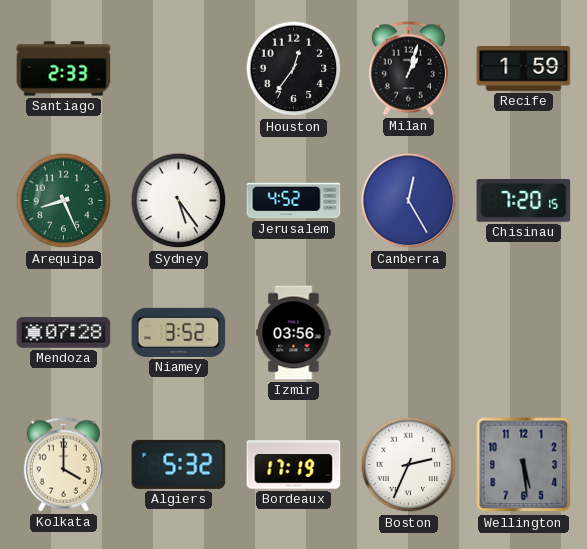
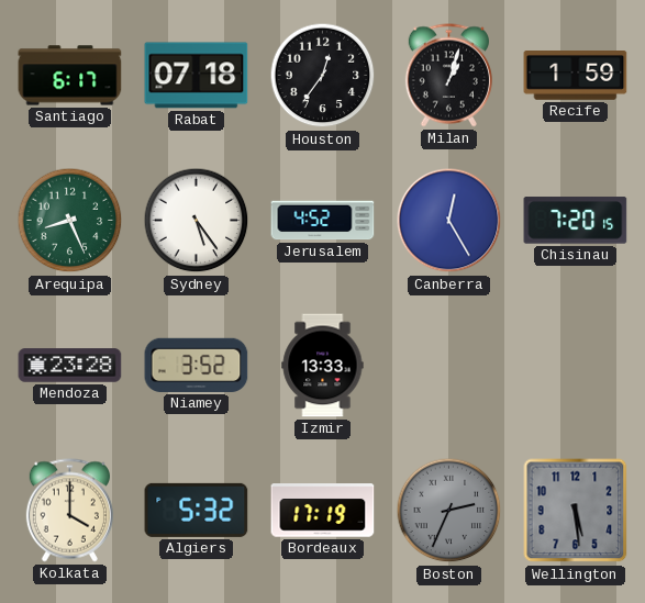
Santiago: 2:33 -> 6:17
Rabat: none -> 07:18
Mendoza: 07:28 -> 23:28
Izmir: 03:56 -> 13:33
Boston dial: white -> grey
